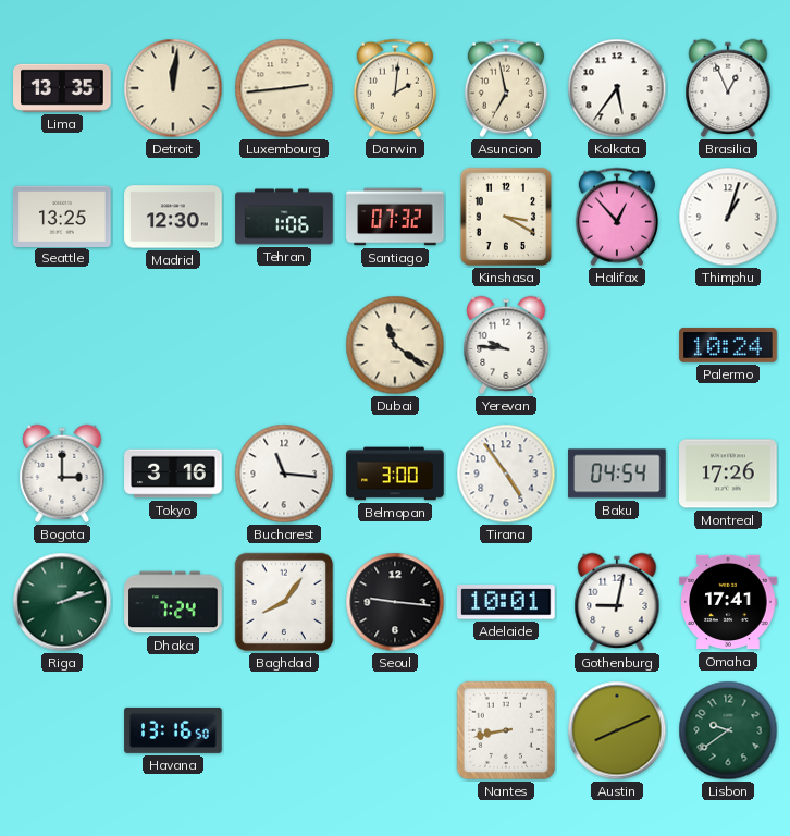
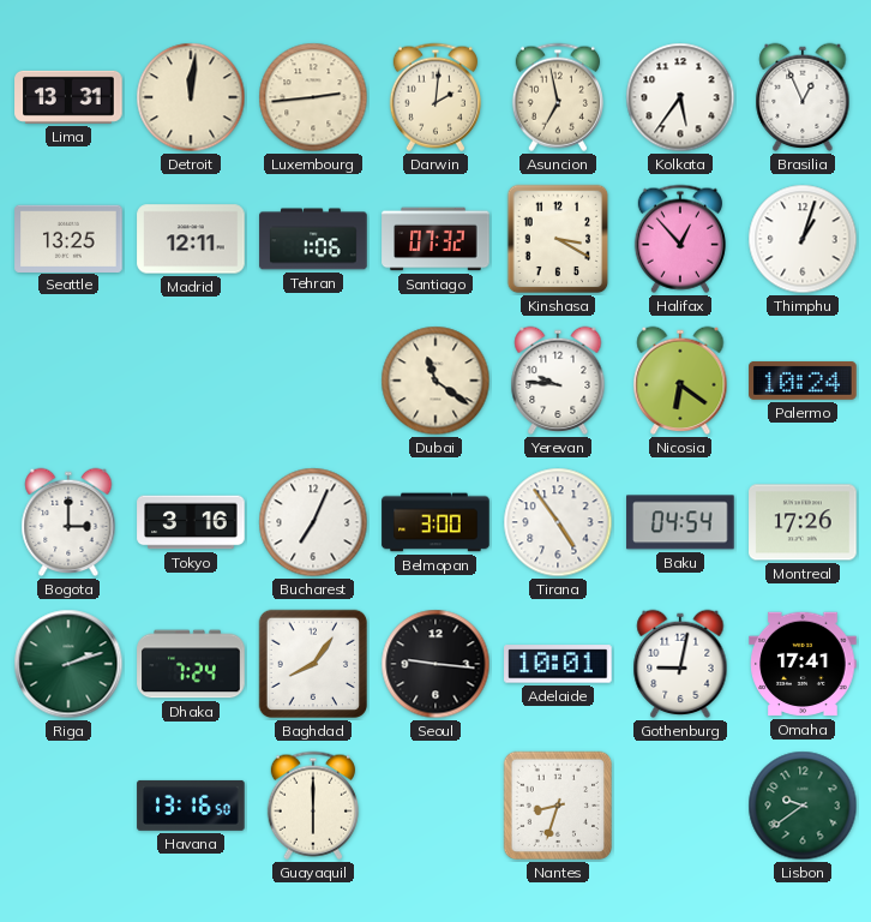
Lima: 13:35 -> 13:31
Madrid: 12:30 -> 12:11
Nicosia: none -> 6:21
Bucharest: 11:16 -> 7:04
Guayaquil: none -> 6:00
Nantes: 8:43 -> 8:33
Austin: 8:11 -> none
